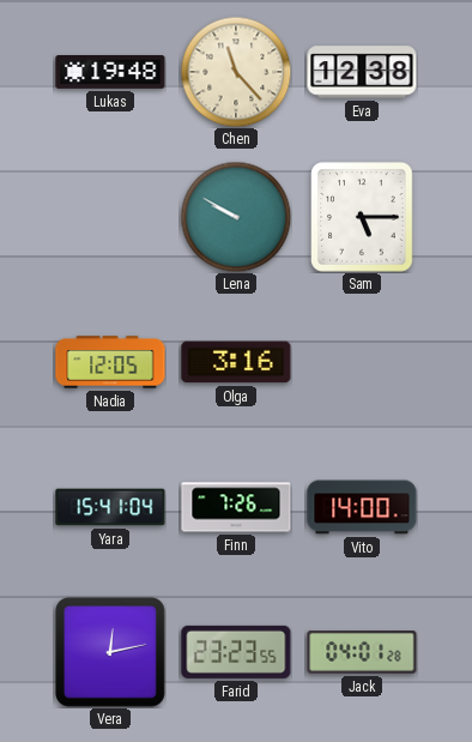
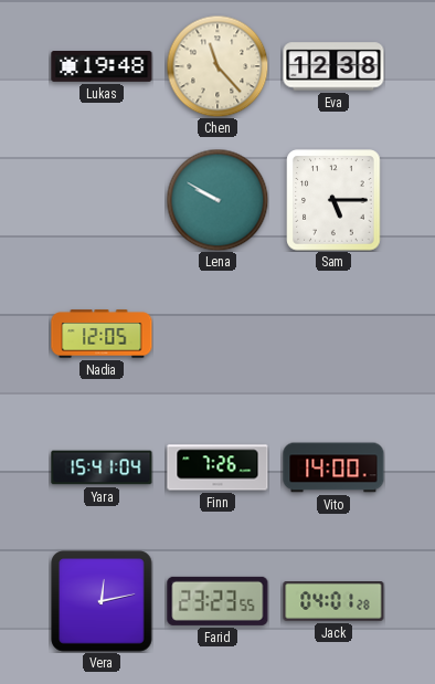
Olga: 3:16 -> none
